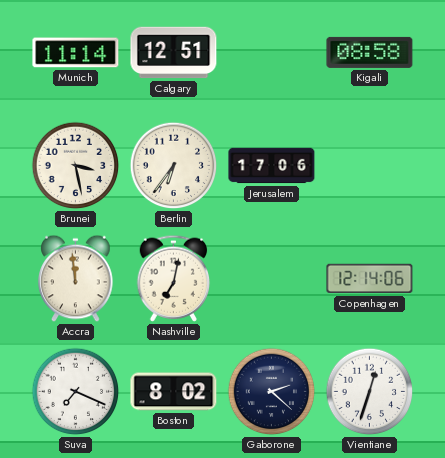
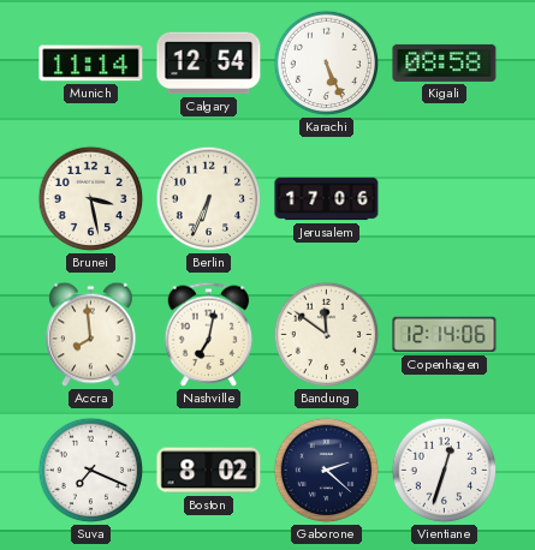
Calgary: 12:51 -> 12:54
Karachi: none -> 5:26
Berlin: 6:36 -> 6:34
Accra: 11:59 -> 7:59
Bandung: none -> 11:51
